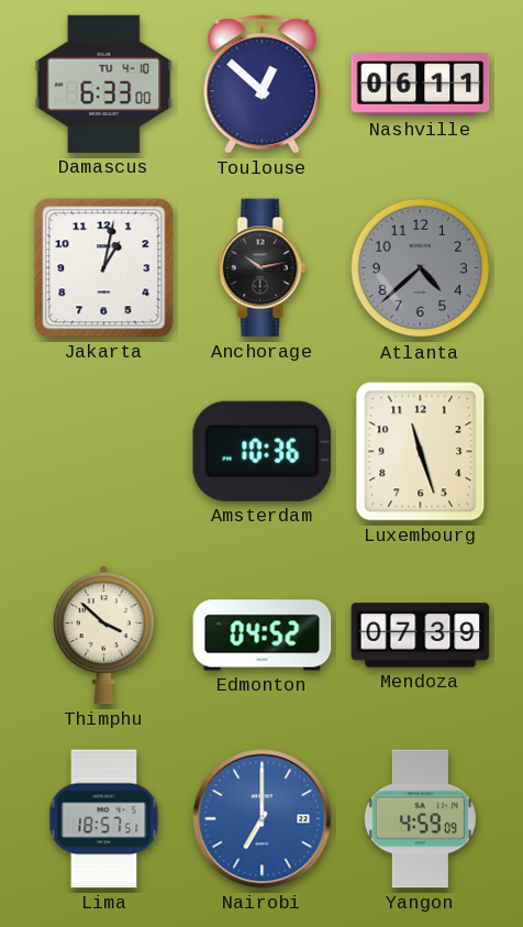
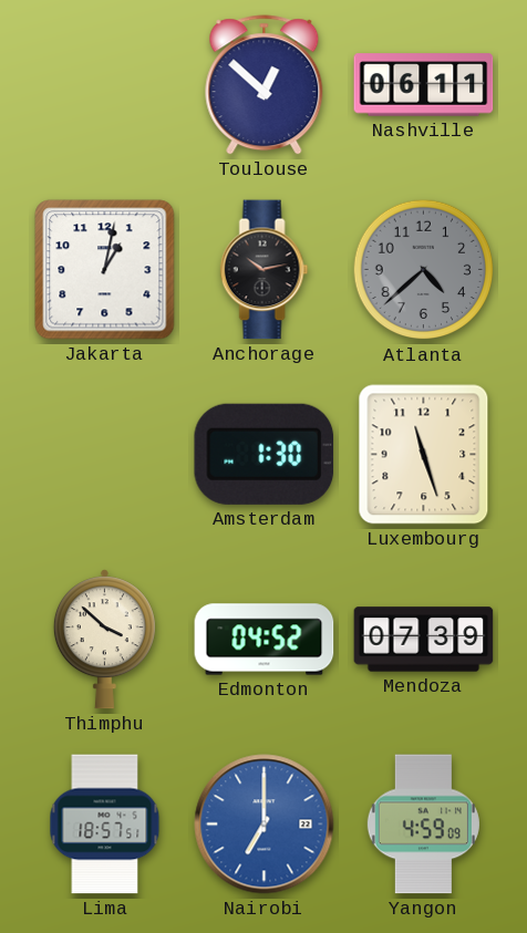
Damascus: 6:33 -> none
Amsterdam: 10:36 -> 1:30
